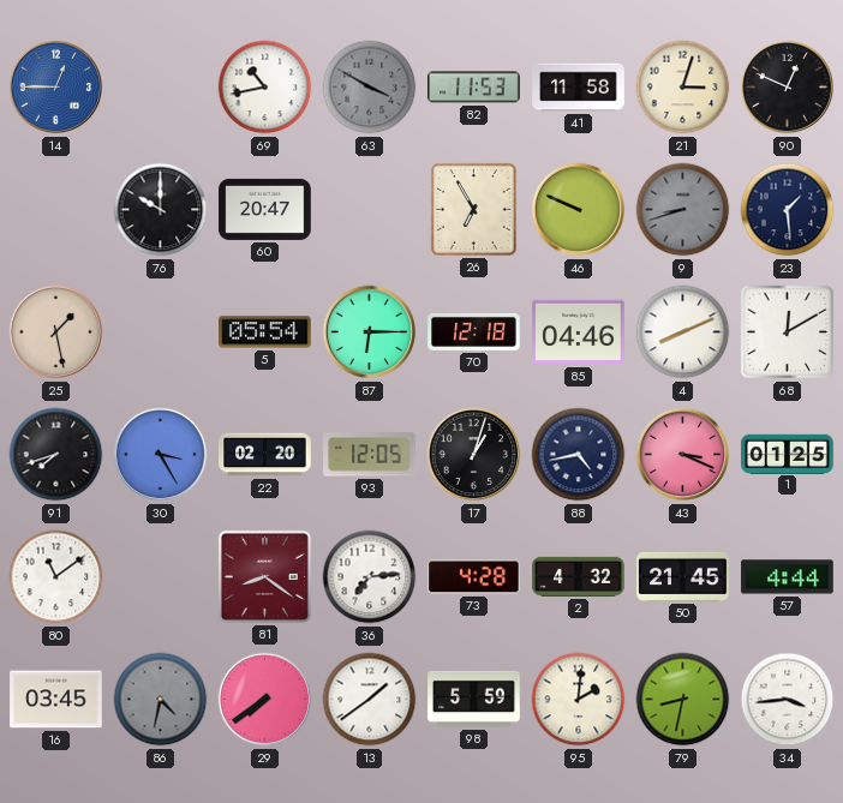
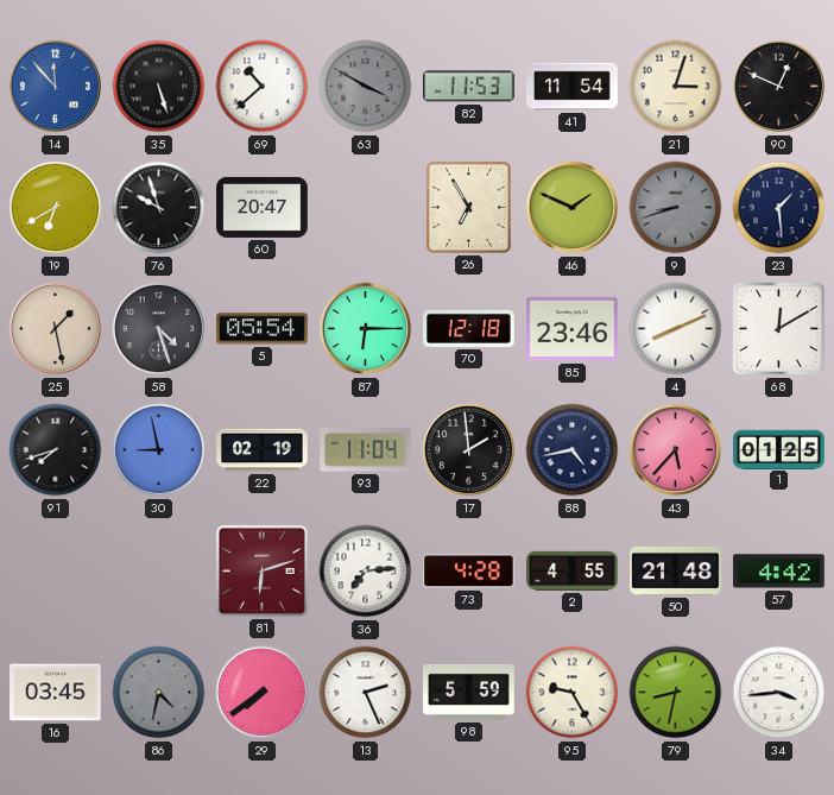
14: 12:45 -> 11:53
35: none -> 5:27
69: 10:43 -> 10:38
41: 11:58 -> 11:54
19: none -> 6:40
76: 10:00 -> 9:57
46: 9:49 -> 1:49
58: none -> 4:27
85: 04:46 -> 23:46
30: 3:25 -> 8:58
22: 02:20 -> 02:19
93: 12:05 -> 11:04
17: 1:03 -> 1:59
43: 3:19 -> 5:37
80: 11:09 -> none
81: 8:21 -> 6:12
2: 4:32 -> 4:55
50: 21:45 -> 21:48
57: 4:44 -> 4:42
13: 1:39 -> 2:26
95: 2:01 -> 9:25
